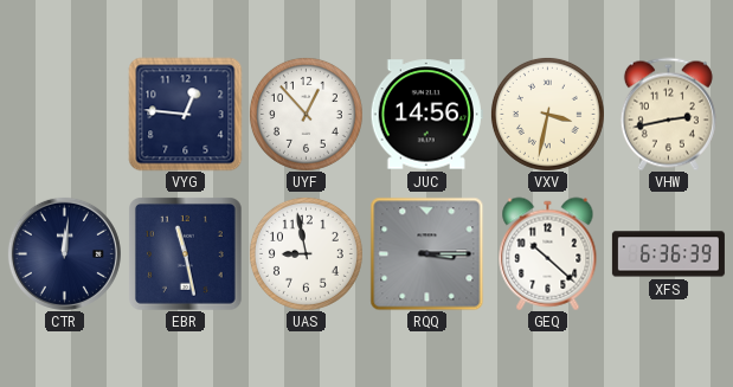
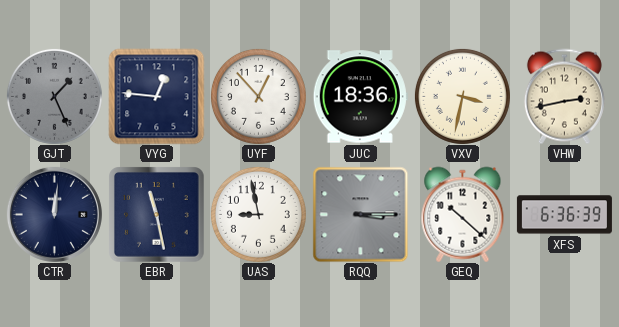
GJT: none -> 1:26
JUC: 14:56 -> 18:36
